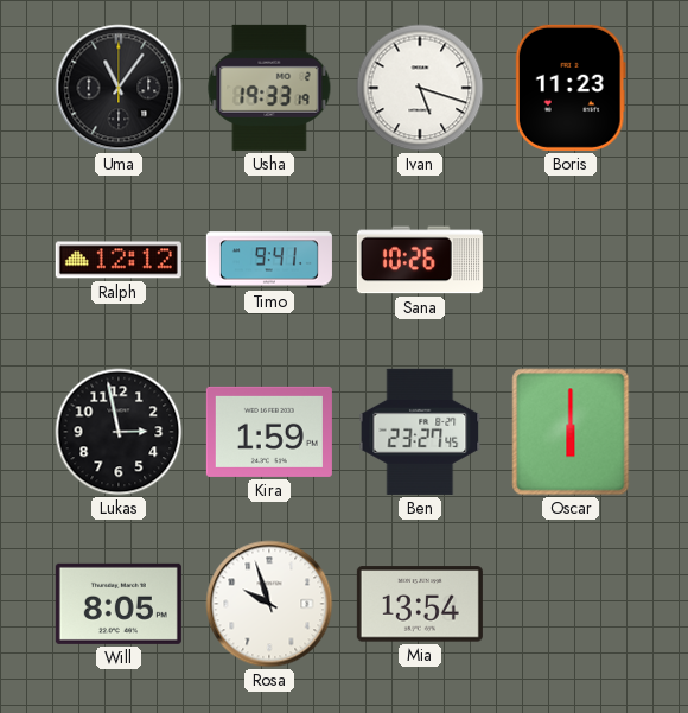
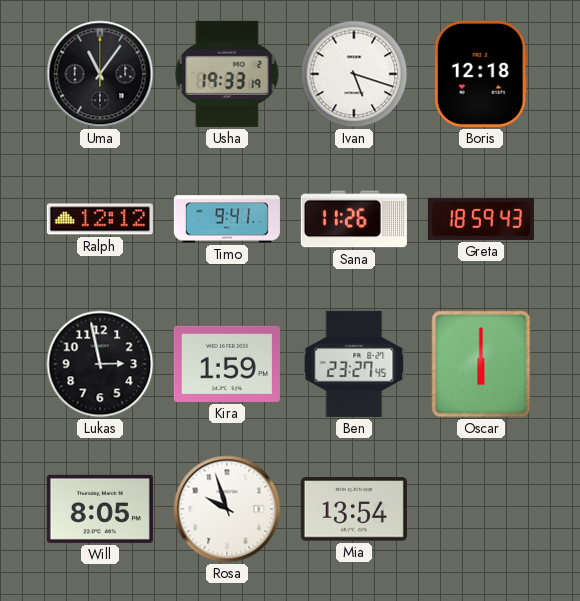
Boris: 11:23 -> 12:18
Sana: 10:26 -> 11:26
Greta: none -> 18:59
